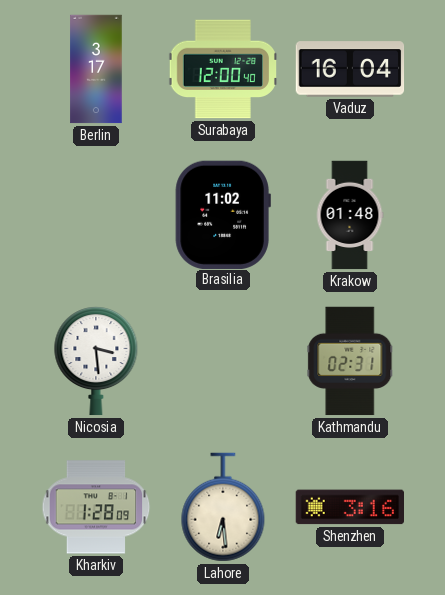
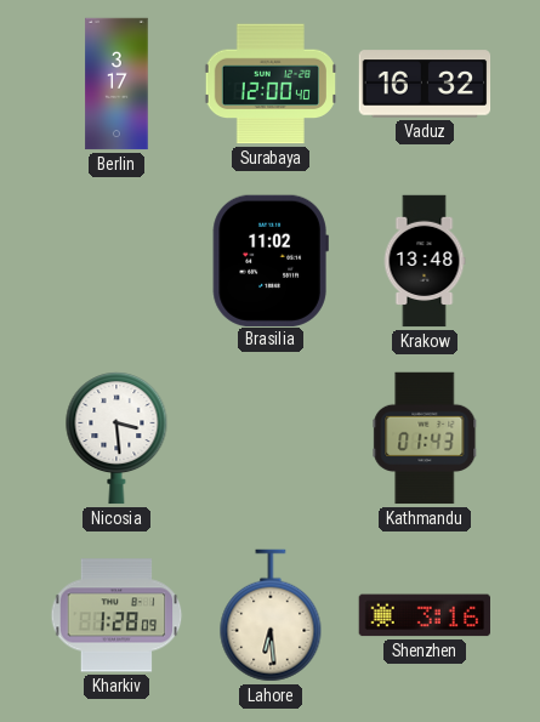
Vaduz: 16:04 -> 16:32
Krakow: 01:48 -> 13:48
Kathmandu: 02:31 -> 01:43
